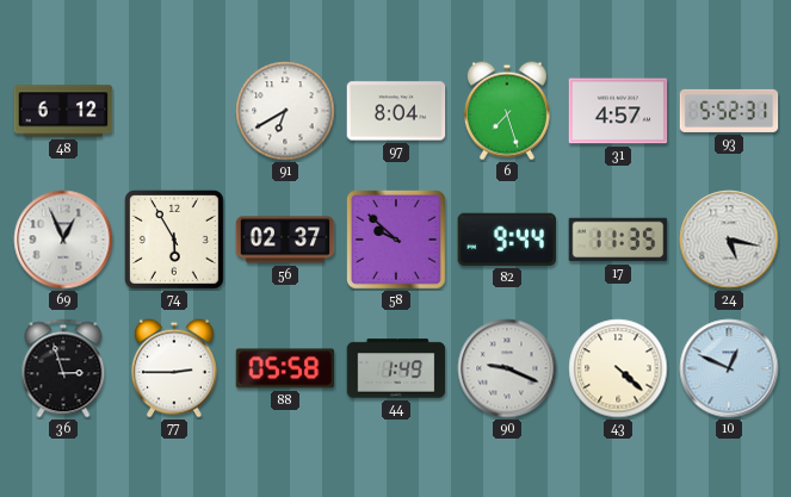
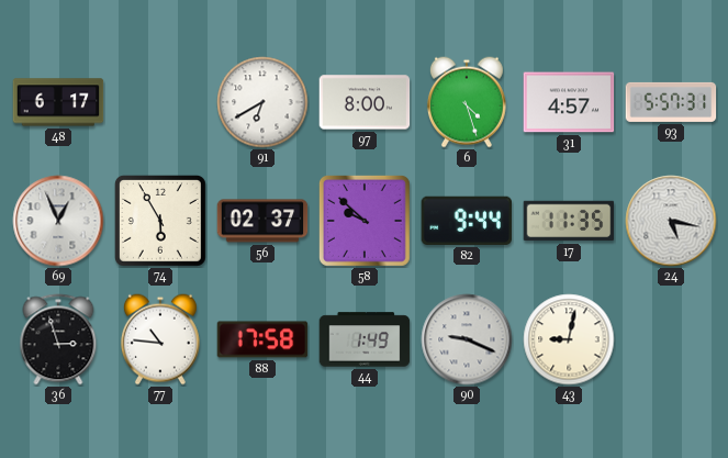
48: 6:12 -> 6:17
97: 8:04 -> 8:00
6: 7:27 -> 4:27
93: 5:52 -> 5:57
77: 2:45 -> 10:46
88: 05:58 -> 17:58
43: 4:22 -> 9:02
10: 12:49 -> none
